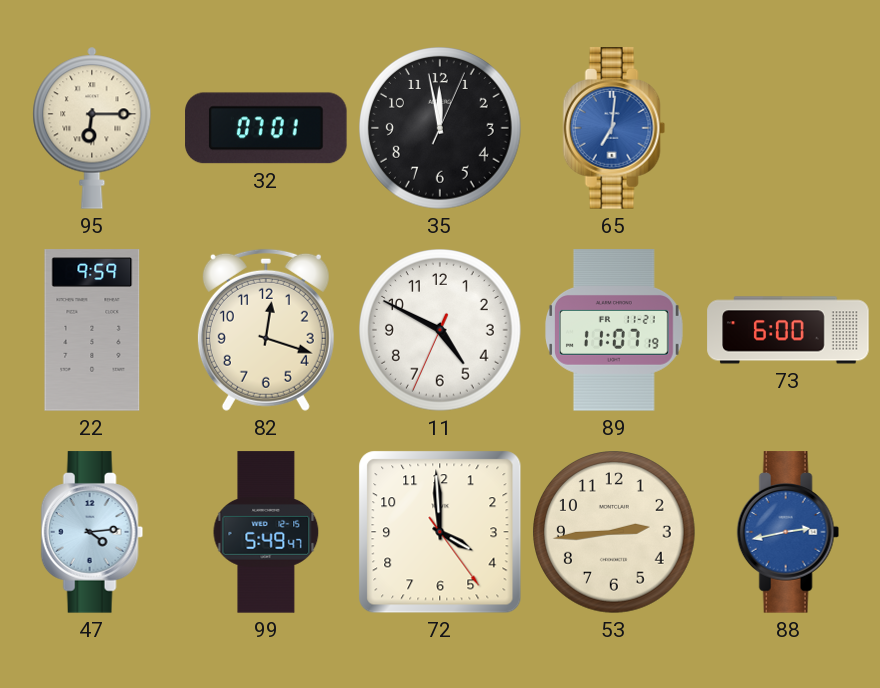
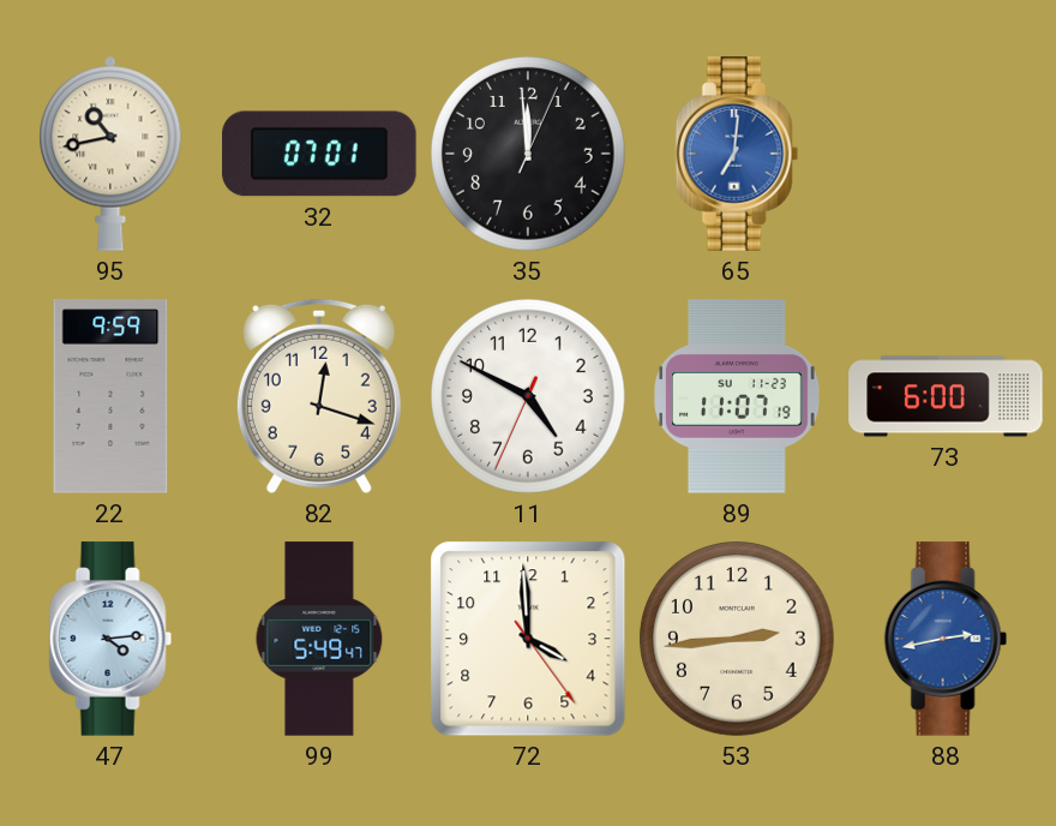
95: 6:15 -> 10:43
35: 11:58 -> 11:59
89 date: FR 11-21 -> SU 11-23
